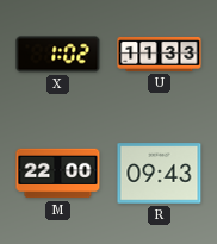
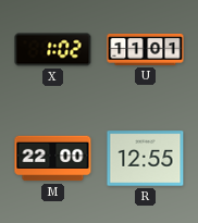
U: 11:33 -> 11:01
R: 09:43 -> 12:55
